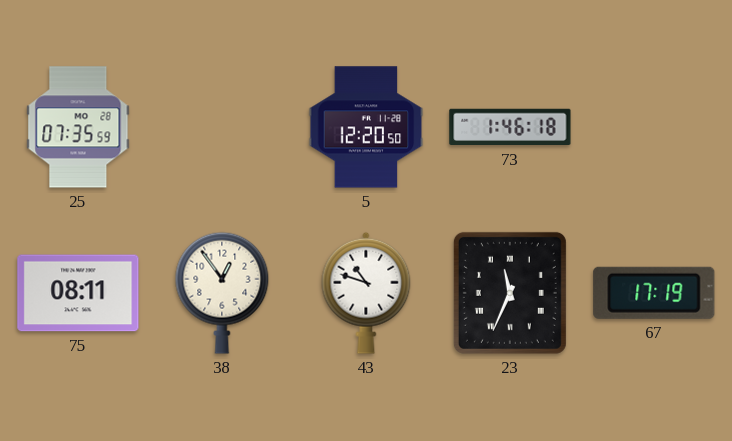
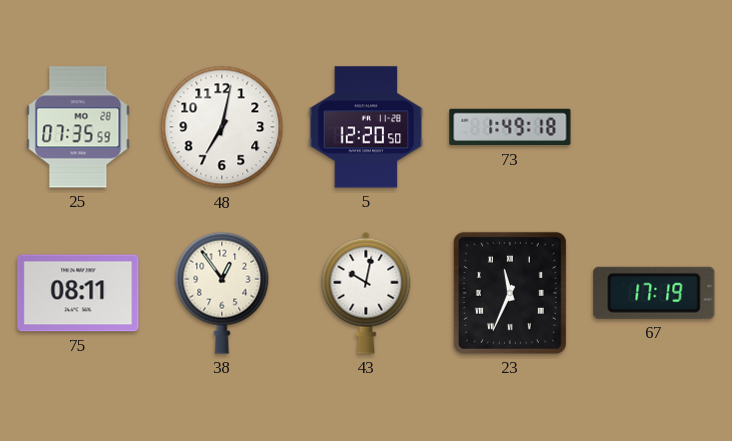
48: none -> 7:02
73: 1:46 -> 1:49
43: 10:48 -> 10:02
